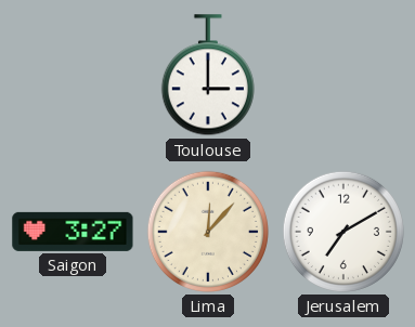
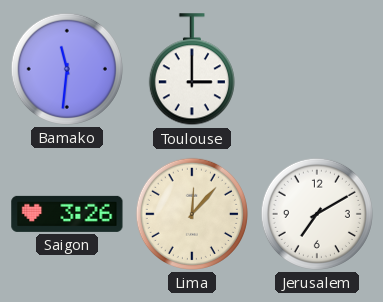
Bamako: none -> 11:31
Saigon: 3:27 -> 3:26
